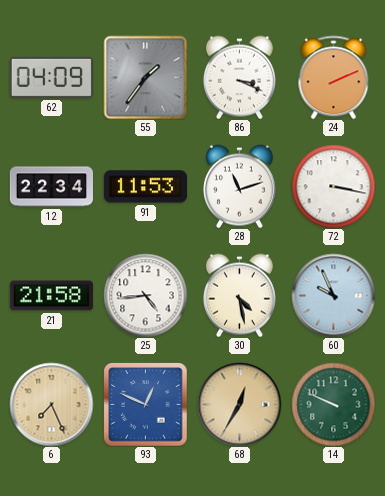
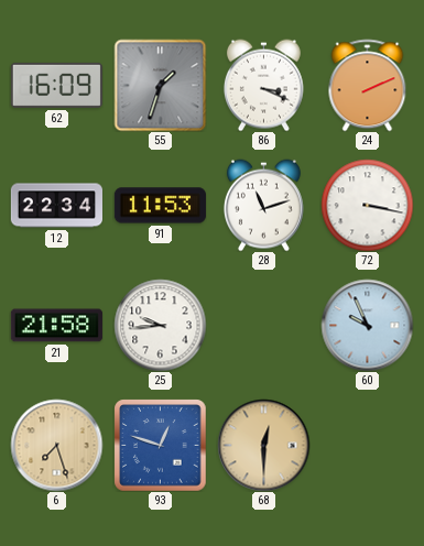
62: 04:09 -> 16:09
55: 1:36 -> 1:33
25: 4:44 -> 9:44
30: 4:28 -> none
6: 7:26 -> 7:27
93: 12:49 -> 12:48
68: 12:35 -> 12:30
14: 9:49 -> none
